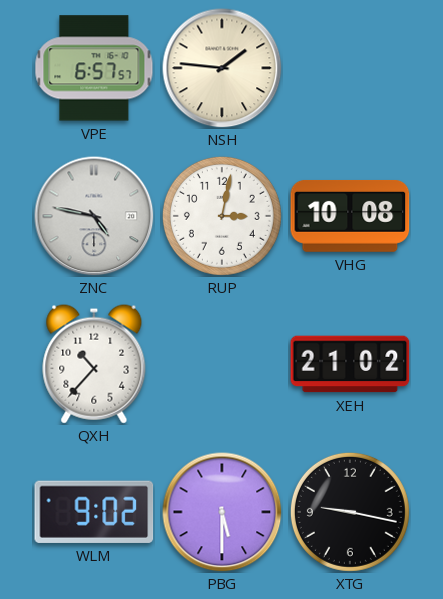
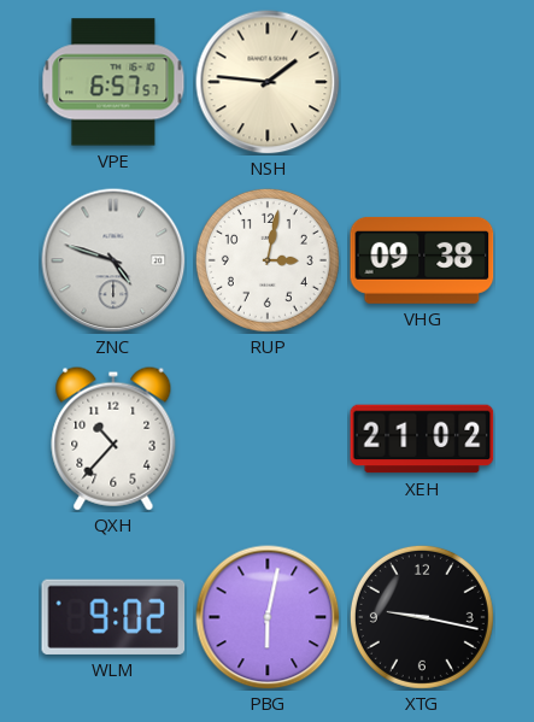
ZNC: 4:47 -> 4:48
VHG: 10:08 -> 09:38
PBG: 5:30 -> 6:02
